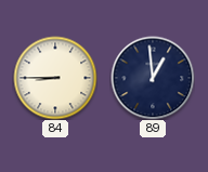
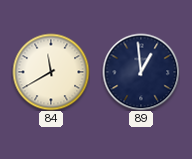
84: 8:45 -> 11:40
